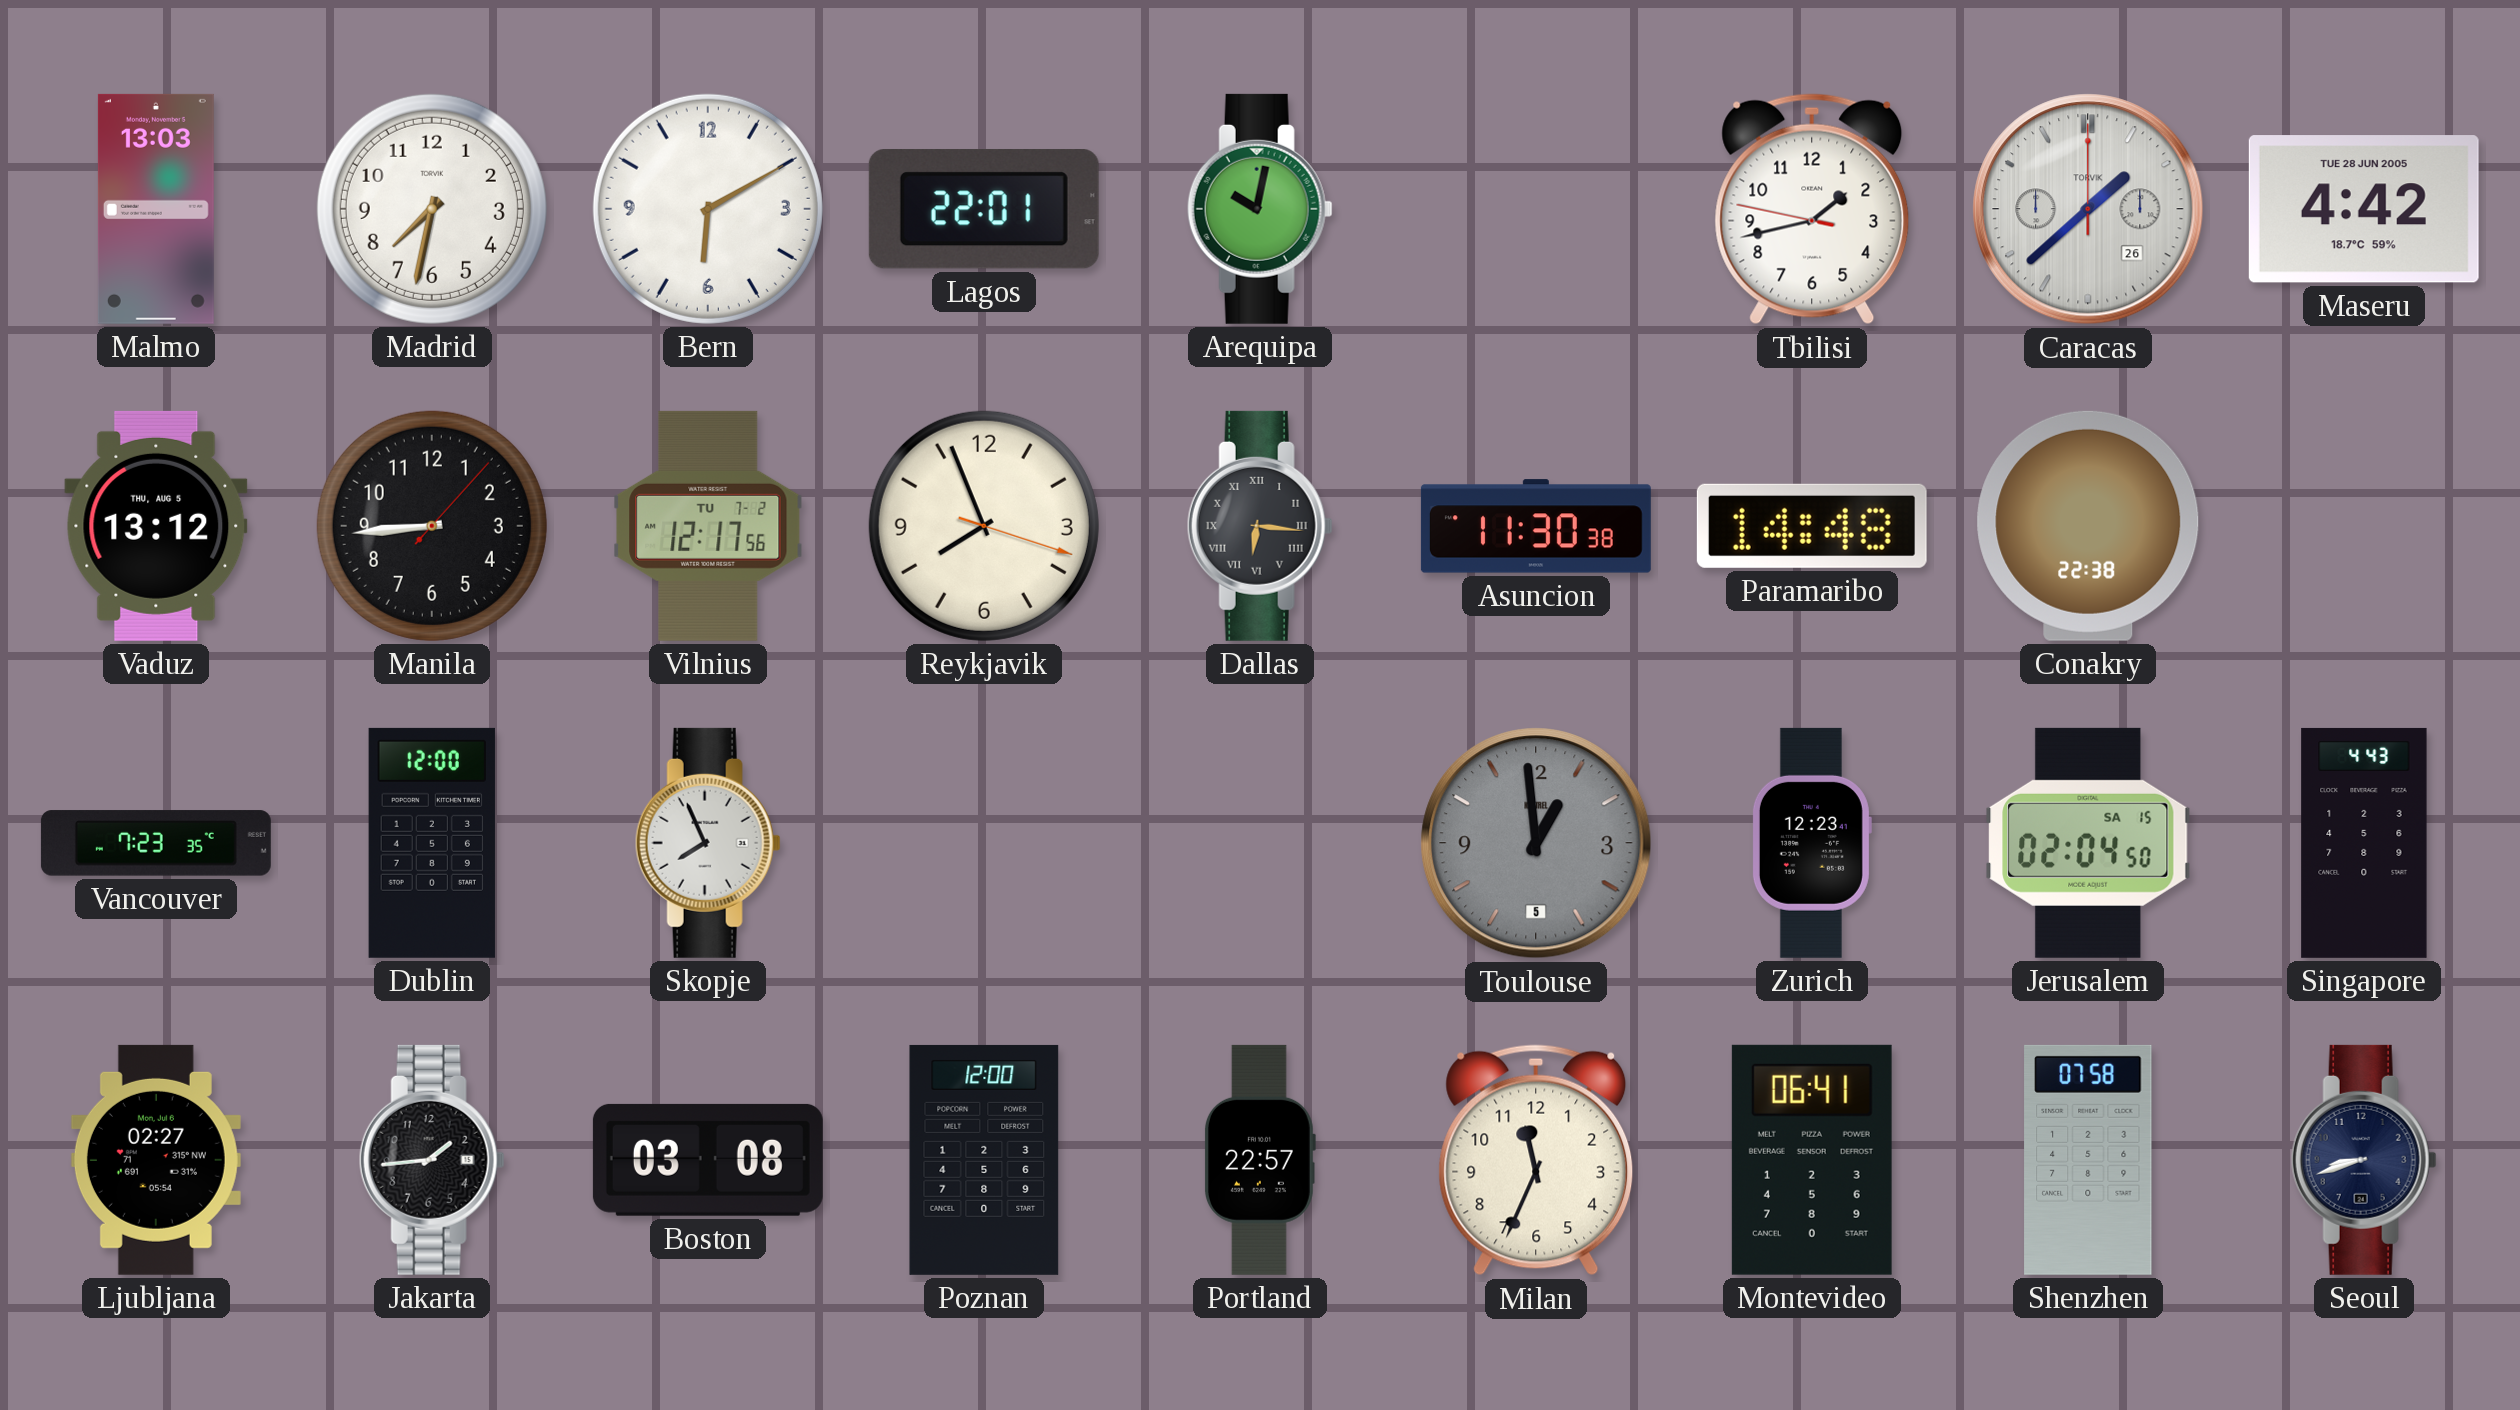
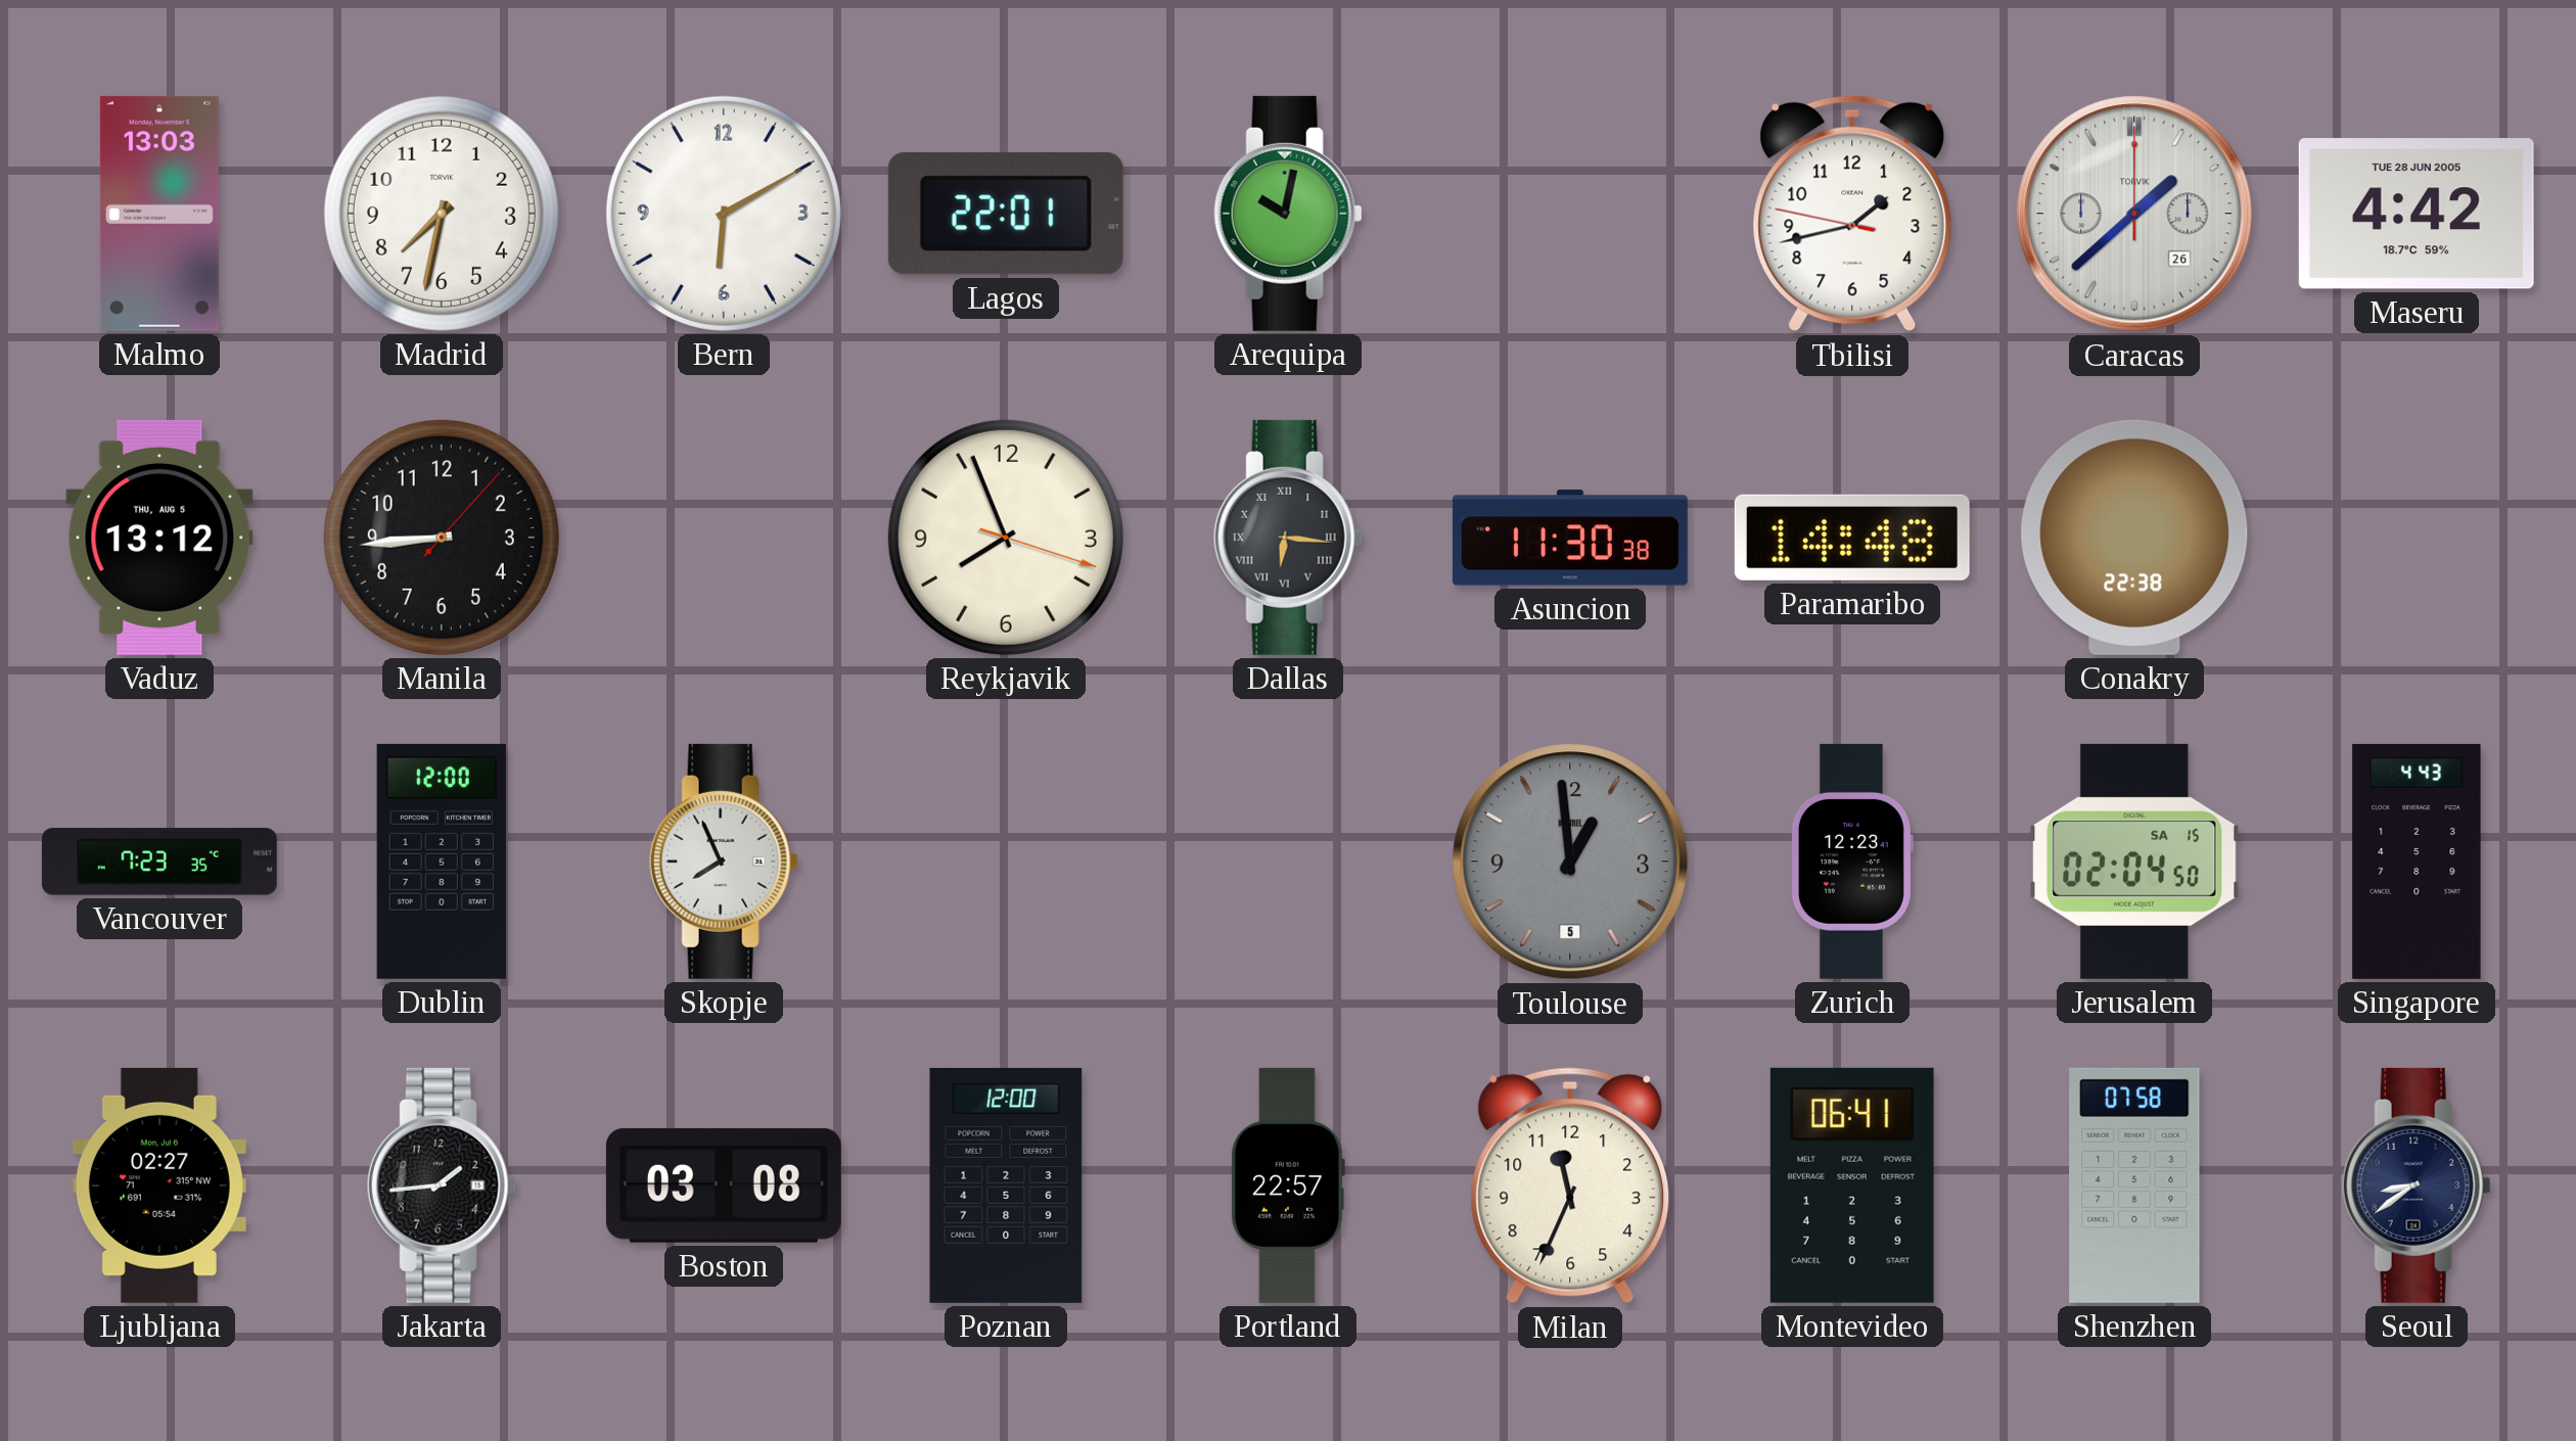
Vilnius: 12:17 -> none
Seoul: 8:42 -> 8:39
